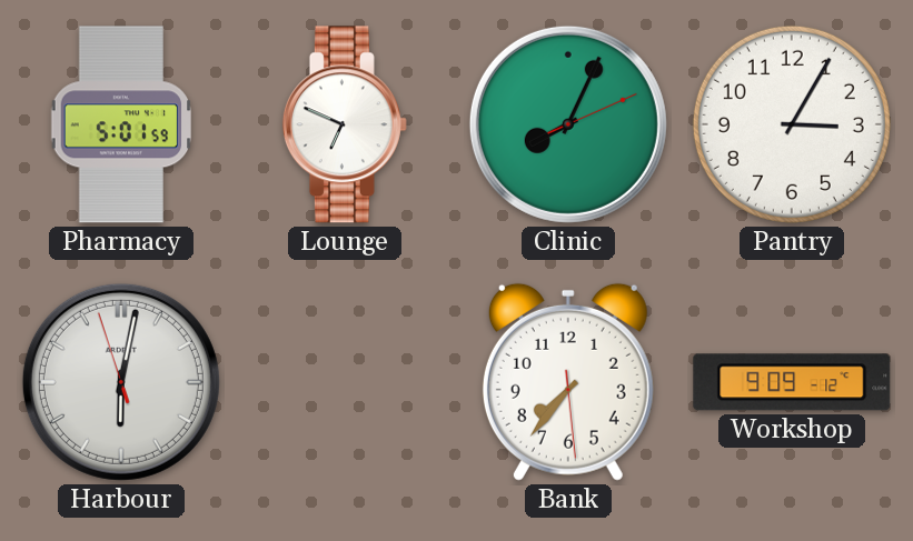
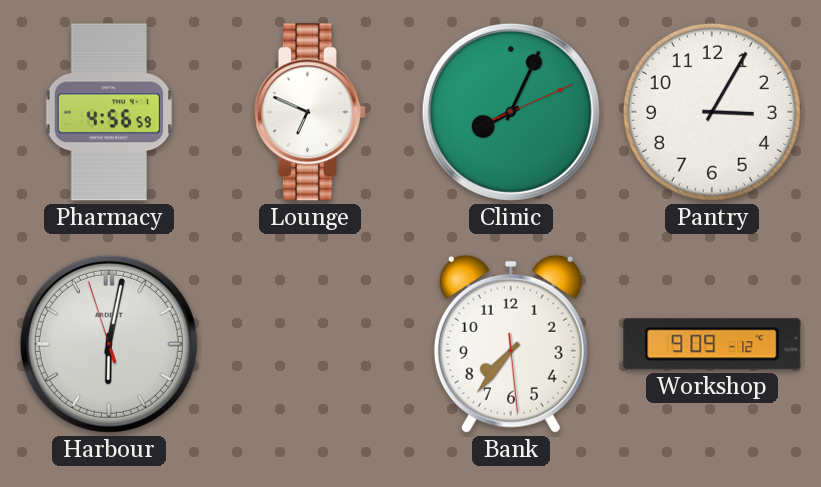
Pharmacy: 5:01 -> 4:56
